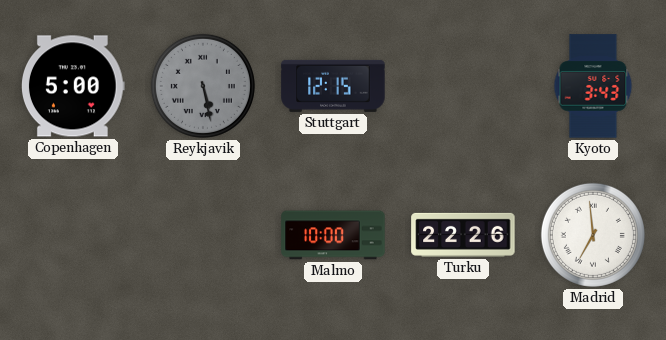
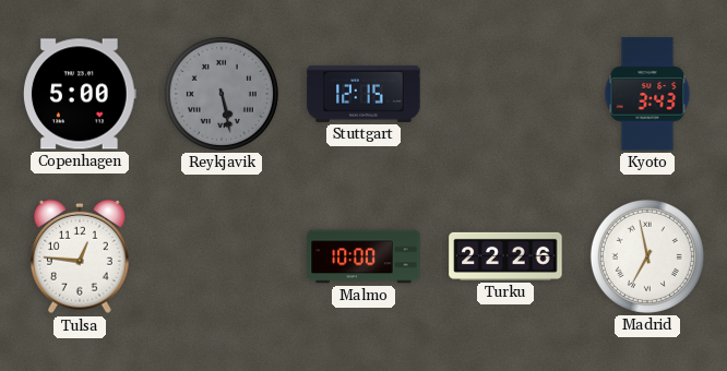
Tulsa: none -> 12:46
Madrid: 6:59 -> 6:58
